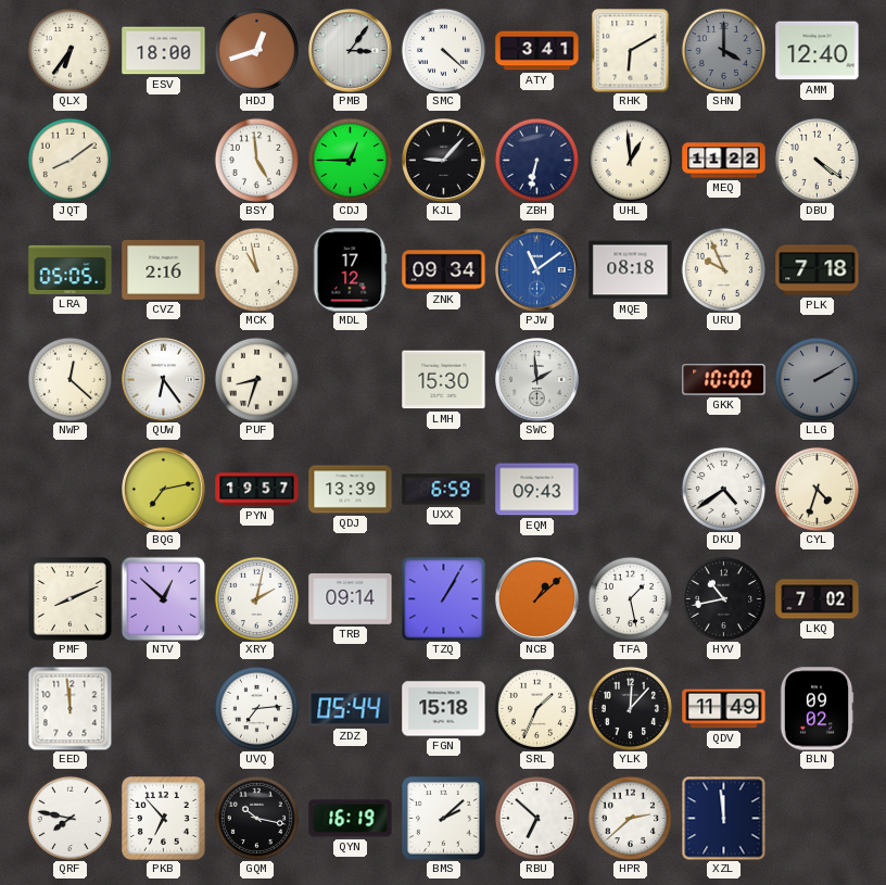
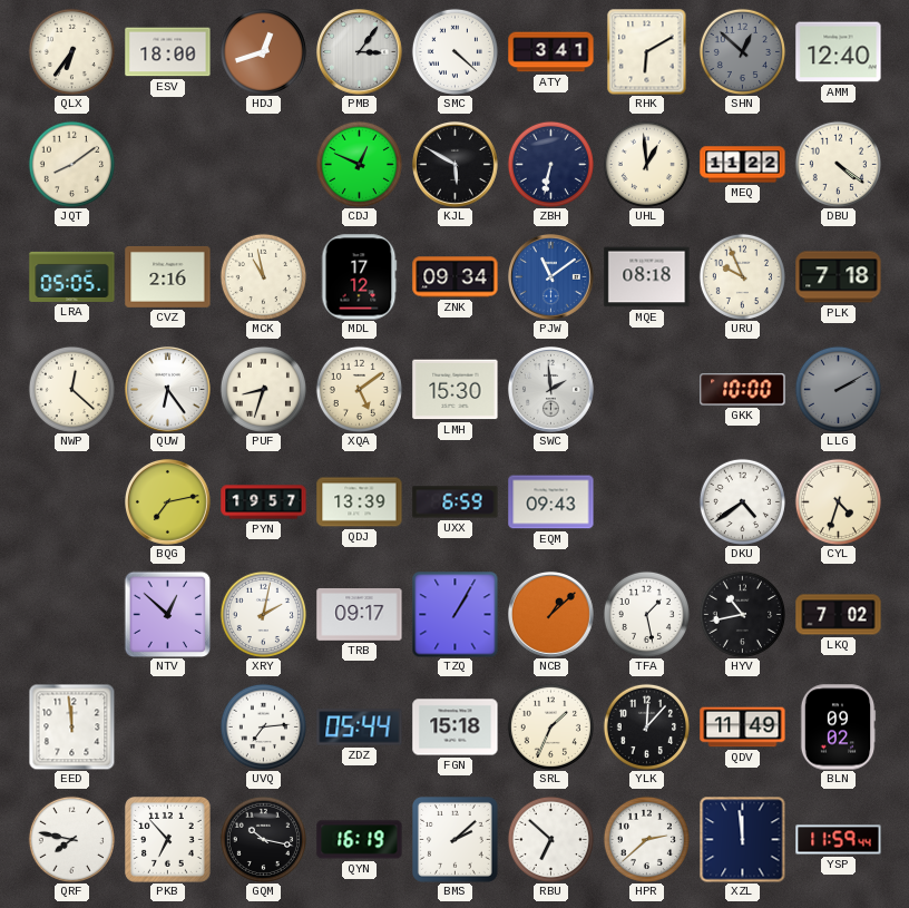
SHN: 4:00 -> 12:52
BSY: 4:59 -> none
CDJ: 12:45 -> 12:49
KJL: 9:07 -> 5:50
XQA: none -> 5:09
PMF: 8:11 -> none
TRB: 09:14 -> 09:17
YSP: none -> 11:59
